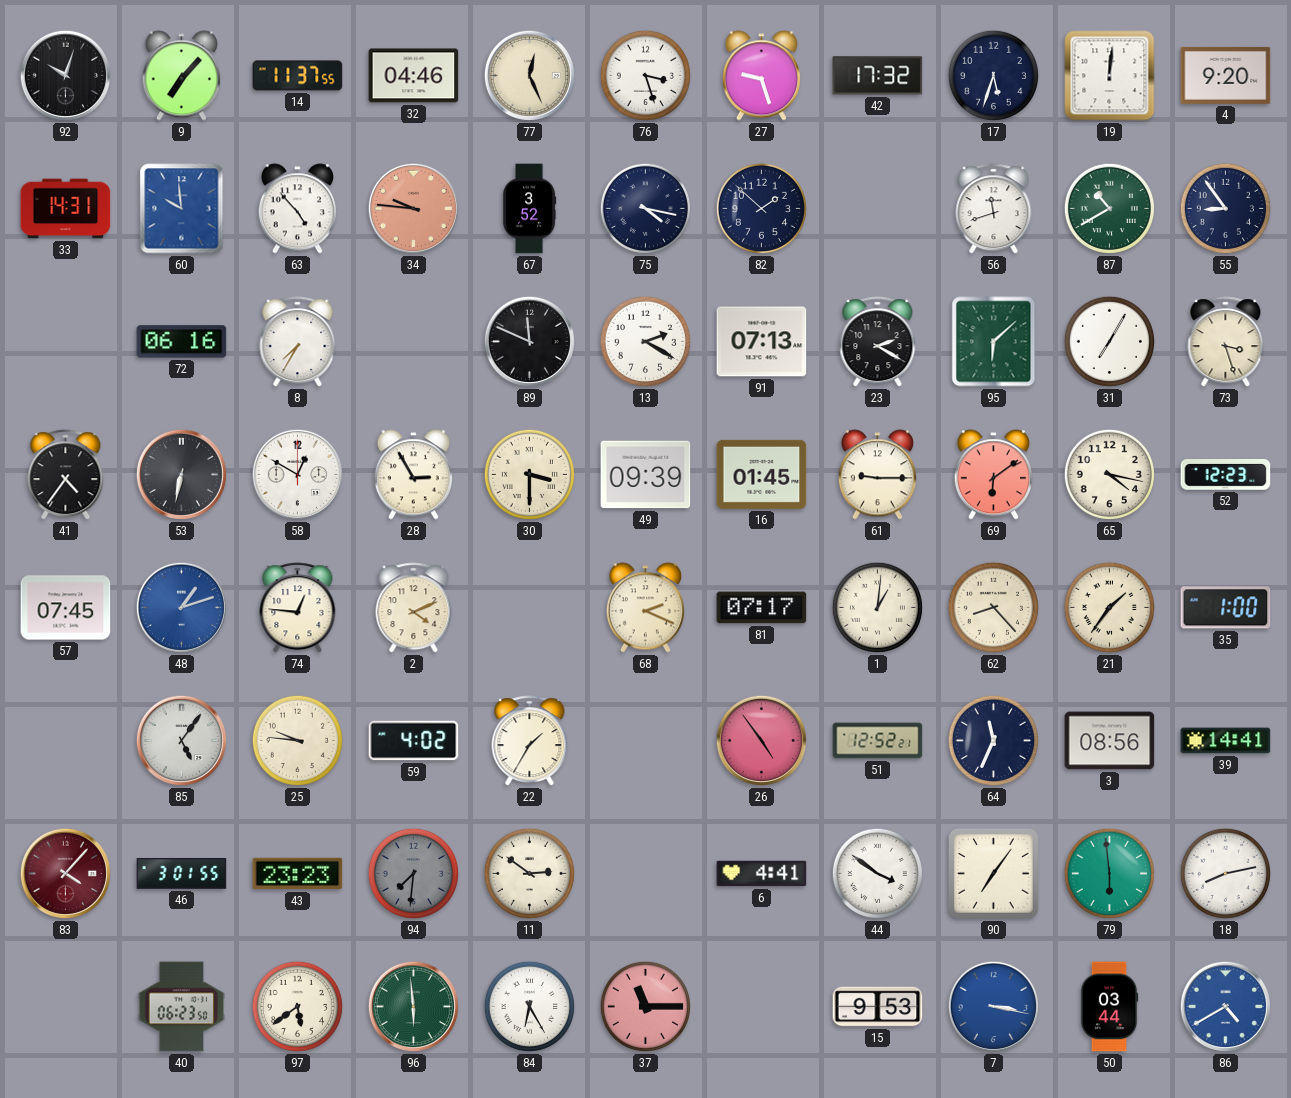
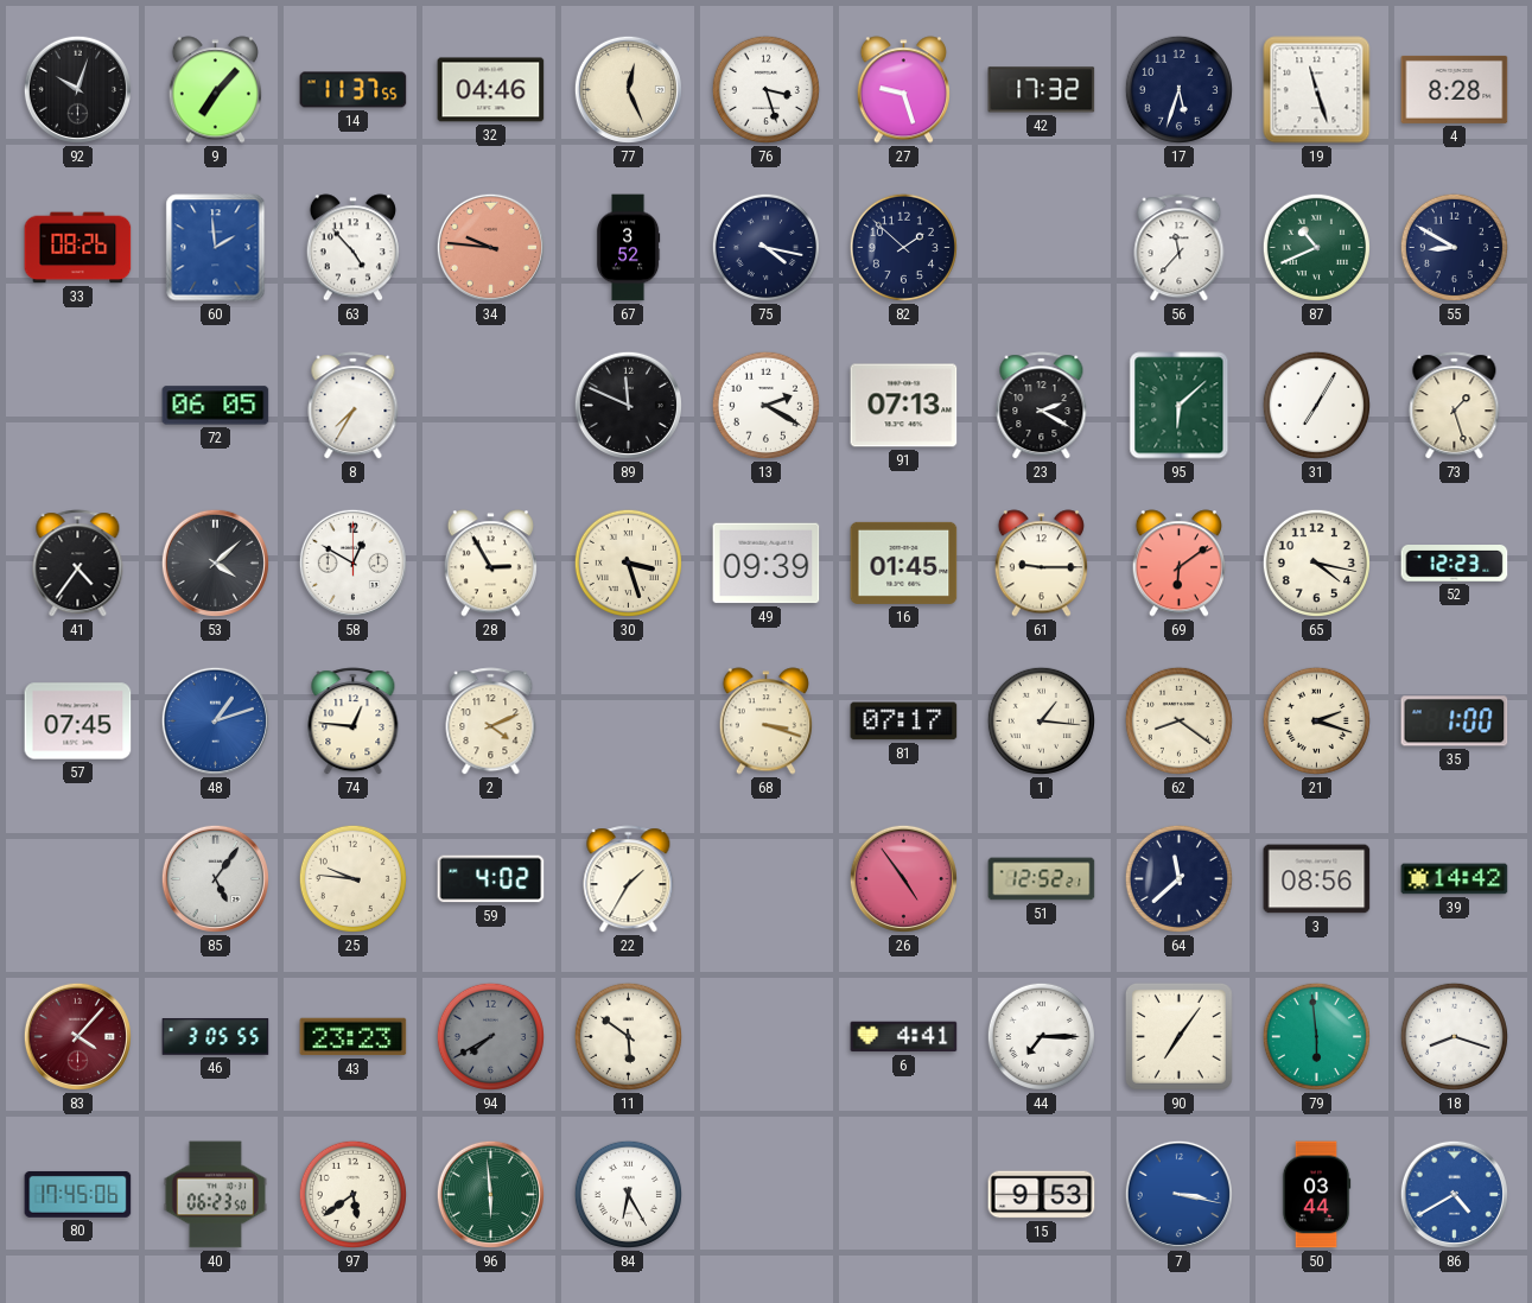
19: 12:01 -> 11:27
4: 9:20 -> 8:28
33: 14:31 -> 08:26
60: 9:59 -> 1:59
56: 11:42 -> 11:37
87: 10:40 -> 10:41
55: 8:54 -> 8:50
72: 06:16 -> 06:05
73: 3:27 -> 1:27
53: 6:32 -> 4:08
30: 3:30 -> 3:27
68: 2:19 -> 3:18
1: 1:01 -> 1:16
62: 8:23 -> 8:21
21: 1:36 -> 2:18
64: 11:34 -> 11:38
39: 14:41 -> 14:42
46: 3:01 -> 3:05
94: 7:31 -> 7:40
11: 2:51 -> 5:51
44: 3:51 -> 7:15
18: 8:13 -> 8:18
80: none -> 17:45
37: 11:15 -> none
